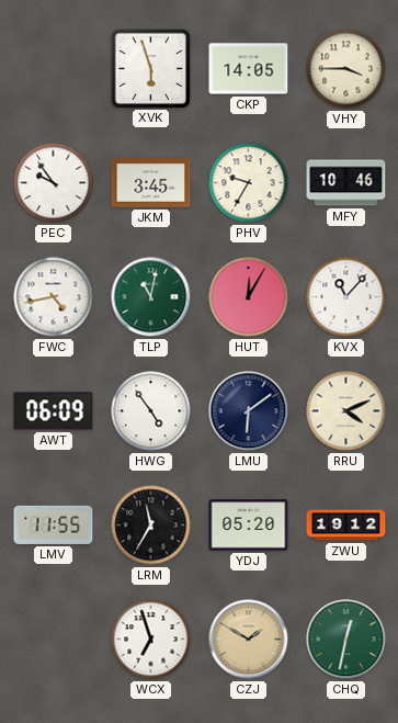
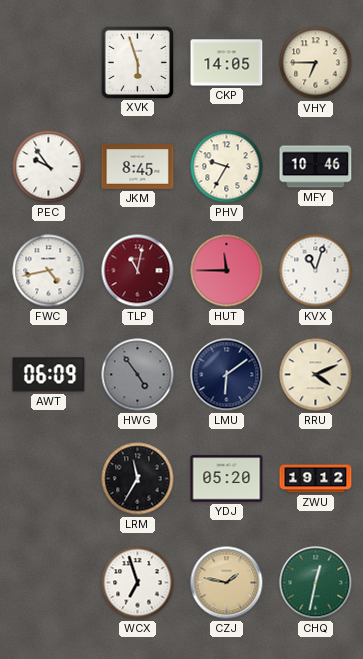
VHY: 3:45 -> 6:45
JKM: 3:45 -> 8:45
TLP dial: green -> burgundy
HUT: 12:05 -> 11:45
KVX: 11:07 -> 11:03
HWG dial: white -> grey
LMV: 11:55 -> none
CZJ: 1:50 -> 1:47
